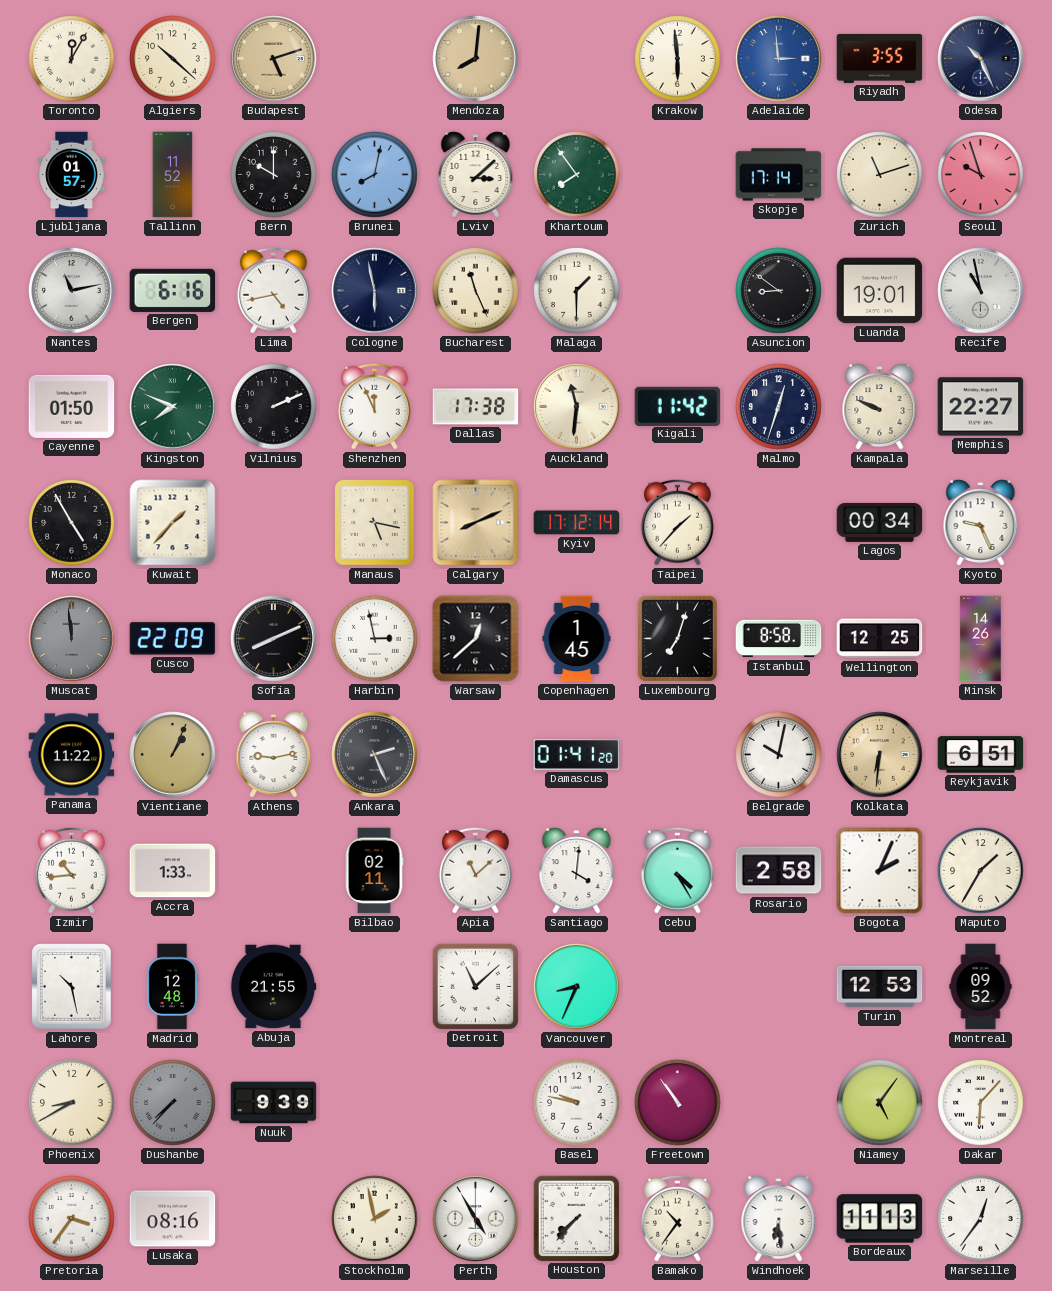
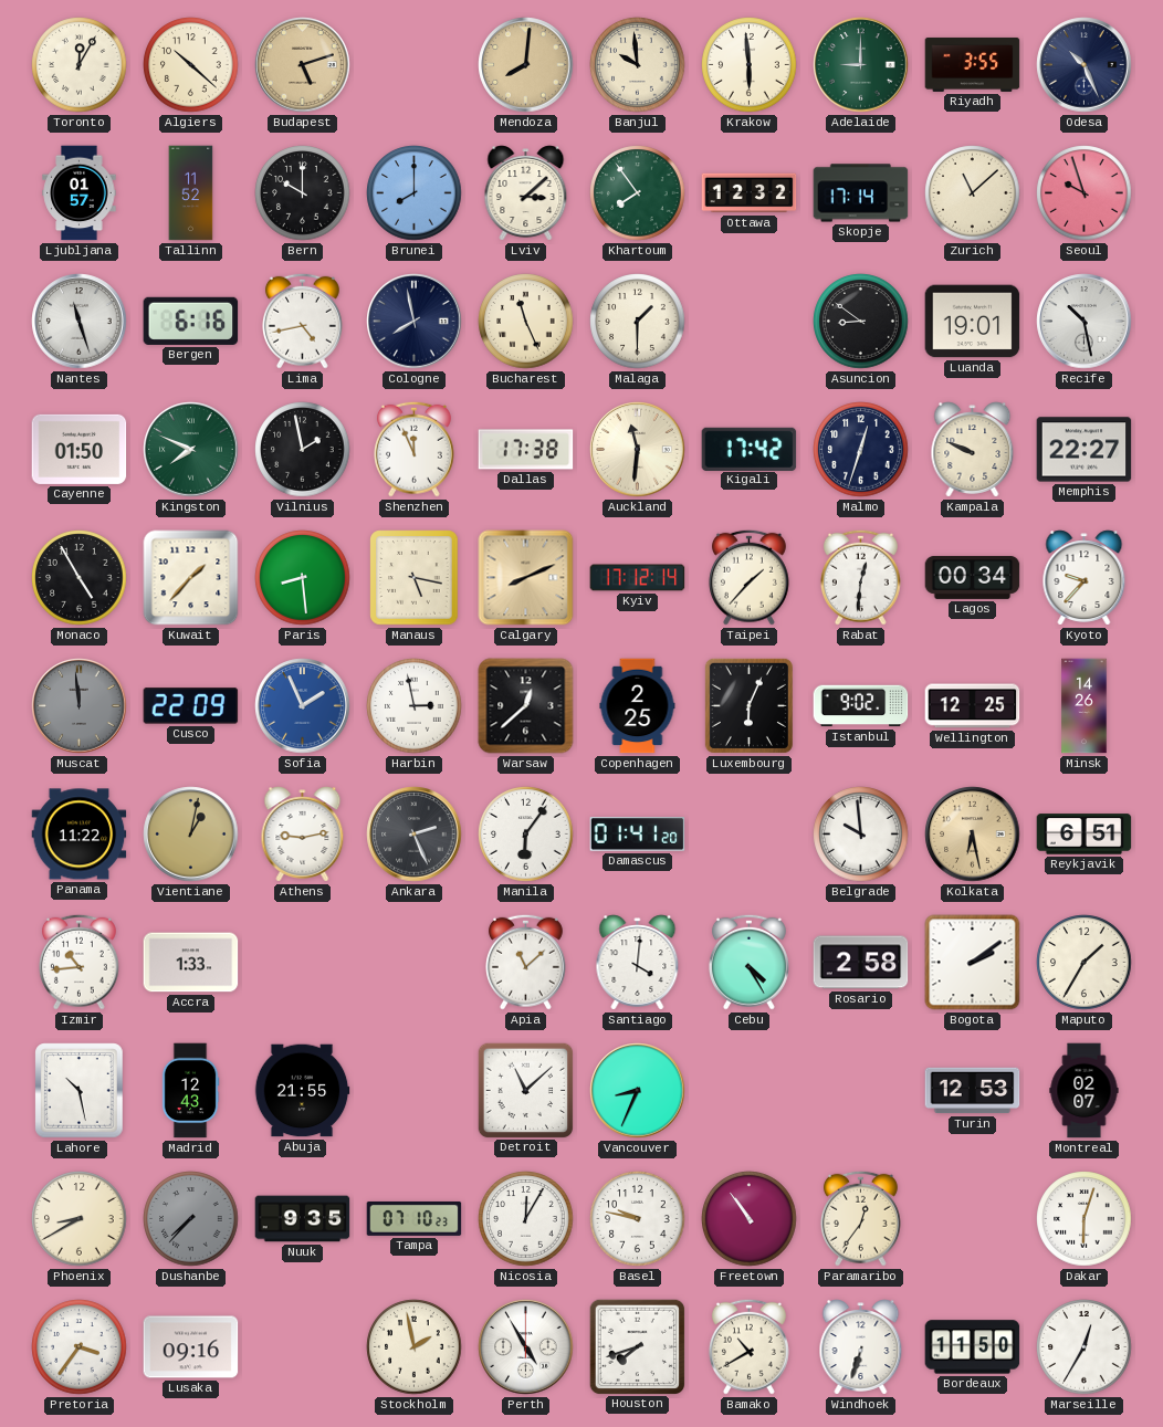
Banjul: none -> 9:59
Adelaide: 2:59 -> 9:00
Adelaide dial: blue -> green
Brunei: 8:02 -> 8:00
Ottawa: none -> 12:32
Zurich: 11:12 -> 11:08
Nantes: 11:13 -> 11:27
Cologne: 5:58 -> 7:58
Recife: 10:58 -> 10:28
Vilnius: 2:11 -> 1:58
Kigali: 11:42 -> 17:42
Paris: none -> 8:29
Rabat: none -> 12:31
Kyoto: 9:26 -> 9:37
Sofia: 8:11 -> 1:56
Sofia dial: black -> blue
Copenhagen: 1:45 -> 2:25
Luxembourg: 7:03 -> 6:04
Istanbul: 8:58 -> 9:02
Vientiane: 1:04 -> 1:02
Manila: none -> 6:06
Belgrade: 10:02 -> 9:59
Kolkata: 6:31 -> 6:28
Bilbao: 02:11 -> none
Bogota: 2:04 -> 2:09
Madrid: 12:48 -> 12:43
Montreal: 09:52 -> 02:07
Nuuk: 9:39 -> 9:35
Tampa: none -> 07:10
Nicosia: none -> 12:05
Paramaribo: none -> 12:36
Niamey: 5:06 -> none
Dakar: 6:07 -> 6:03
Lusaka: 08:16 -> 09:16
Houston: 7:37 -> 7:42
Bamako: 10:36 -> 10:40
Windhoek: 6:29 -> 6:33
Bordeaux: 11:13 -> 11:50
Marseille: 12:36 -> 12:35
